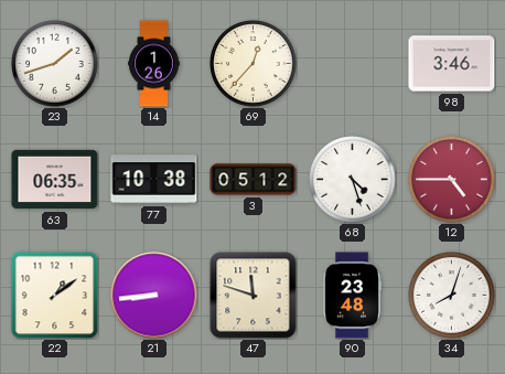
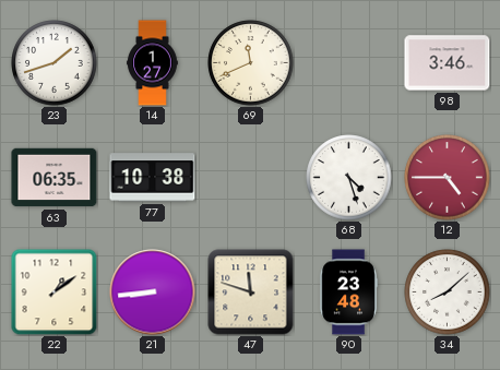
14: 1:26 -> 1:27
69: 12:37 -> 11:41
3: 05:12 -> none
34: 8:03 -> 8:08
